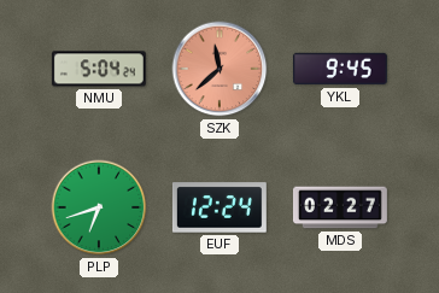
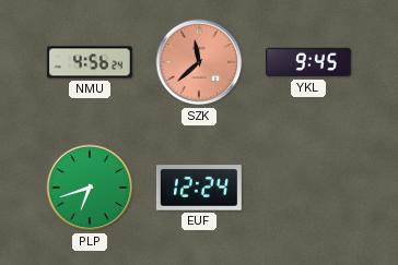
NMU: 5:04 -> 4:56
MDS: 02:27 -> none
